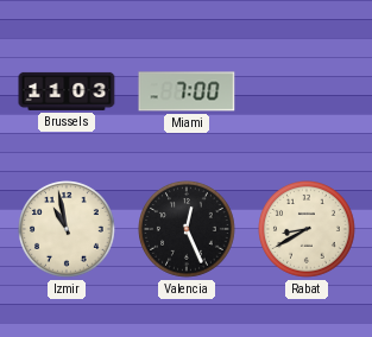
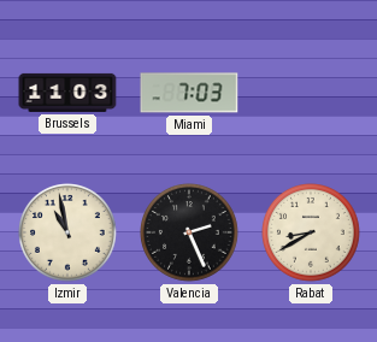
Miami: 7:00 -> 7:03
Valencia: 12:26 -> 2:26
